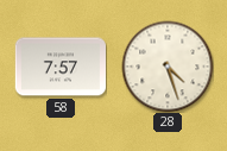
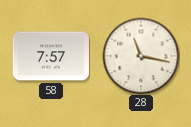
28: 4:27 -> 11:17
